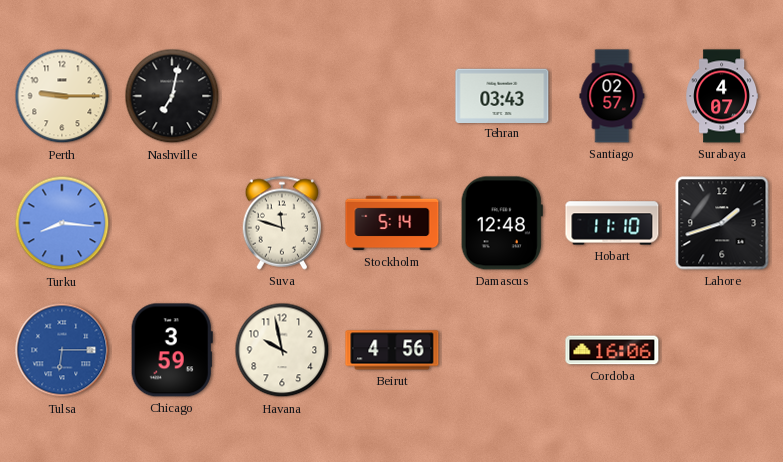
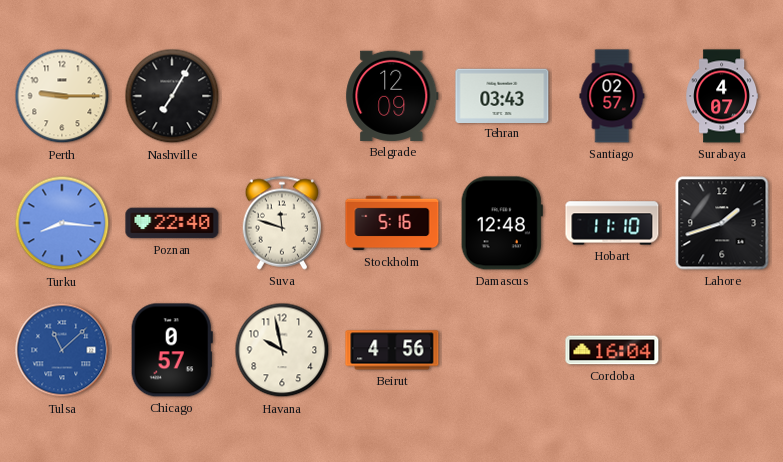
Nashville: 7:02 -> 7:05
Belgrade: none -> 12:09
Poznan: none -> 22:40
Stockholm: 5:14 -> 5:16
Tulsa: 6:15 -> 11:08
Chicago: 3:59 -> 0:57
Cordoba: 16:06 -> 16:04
